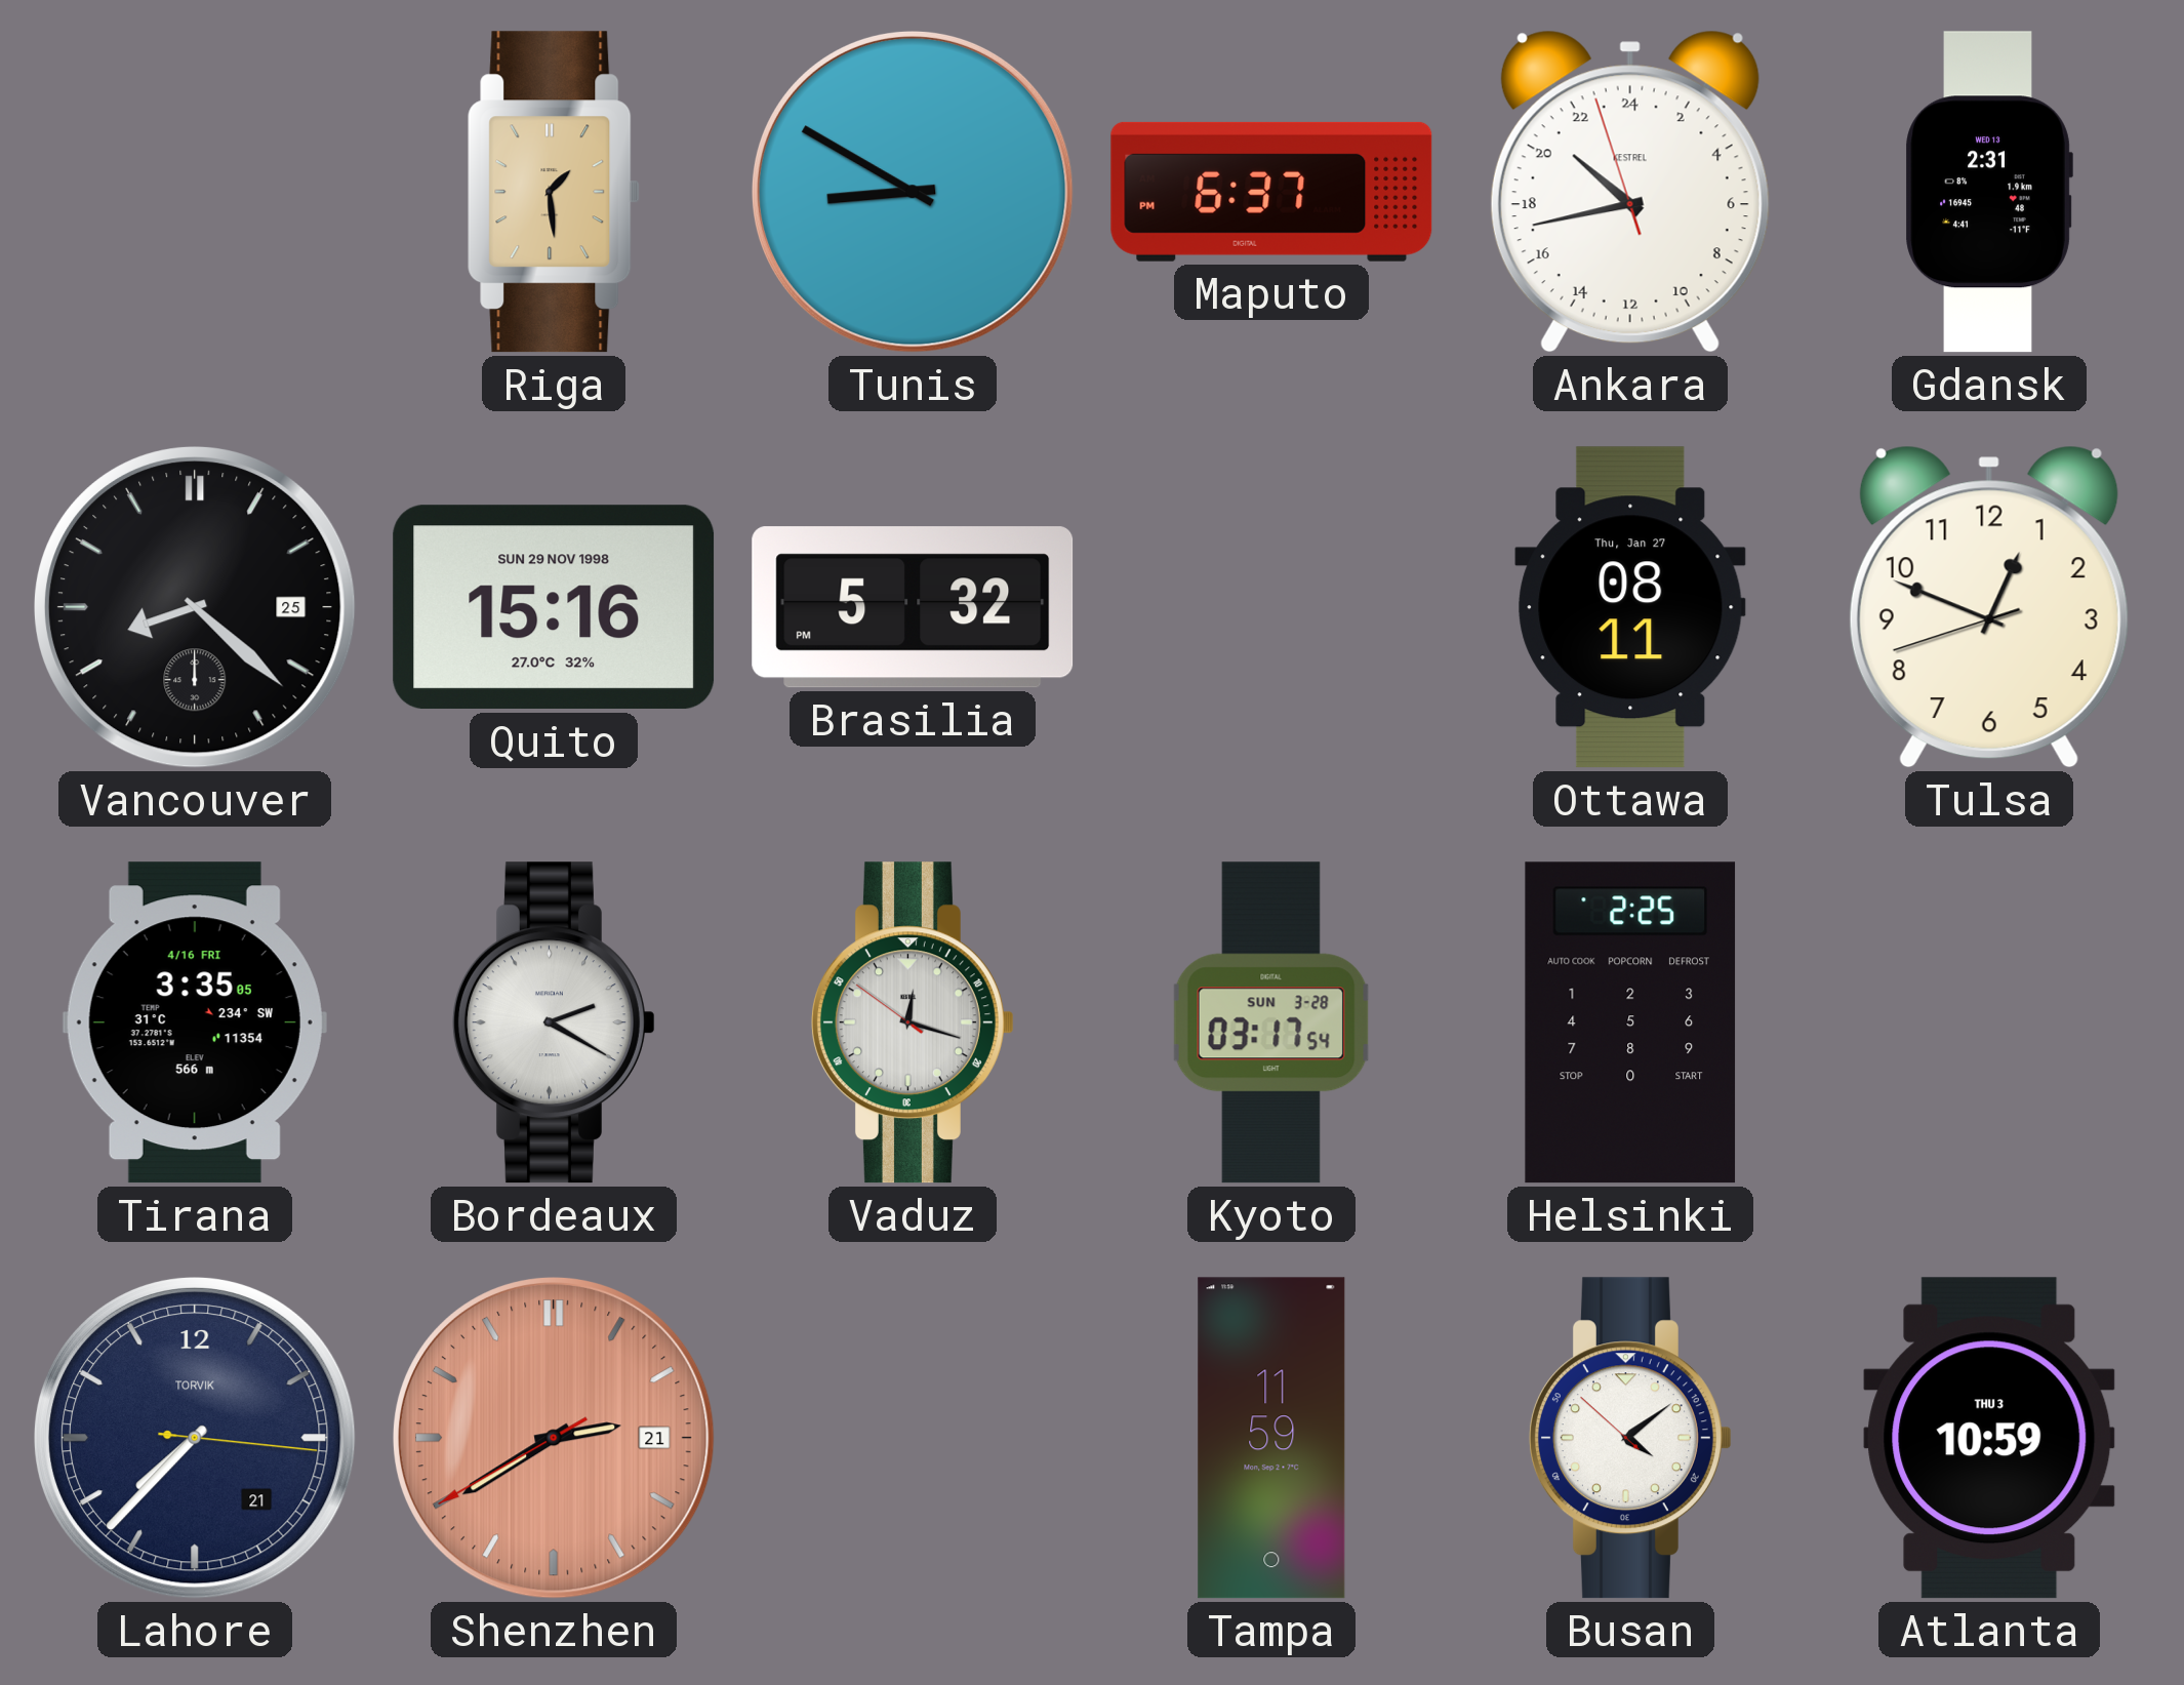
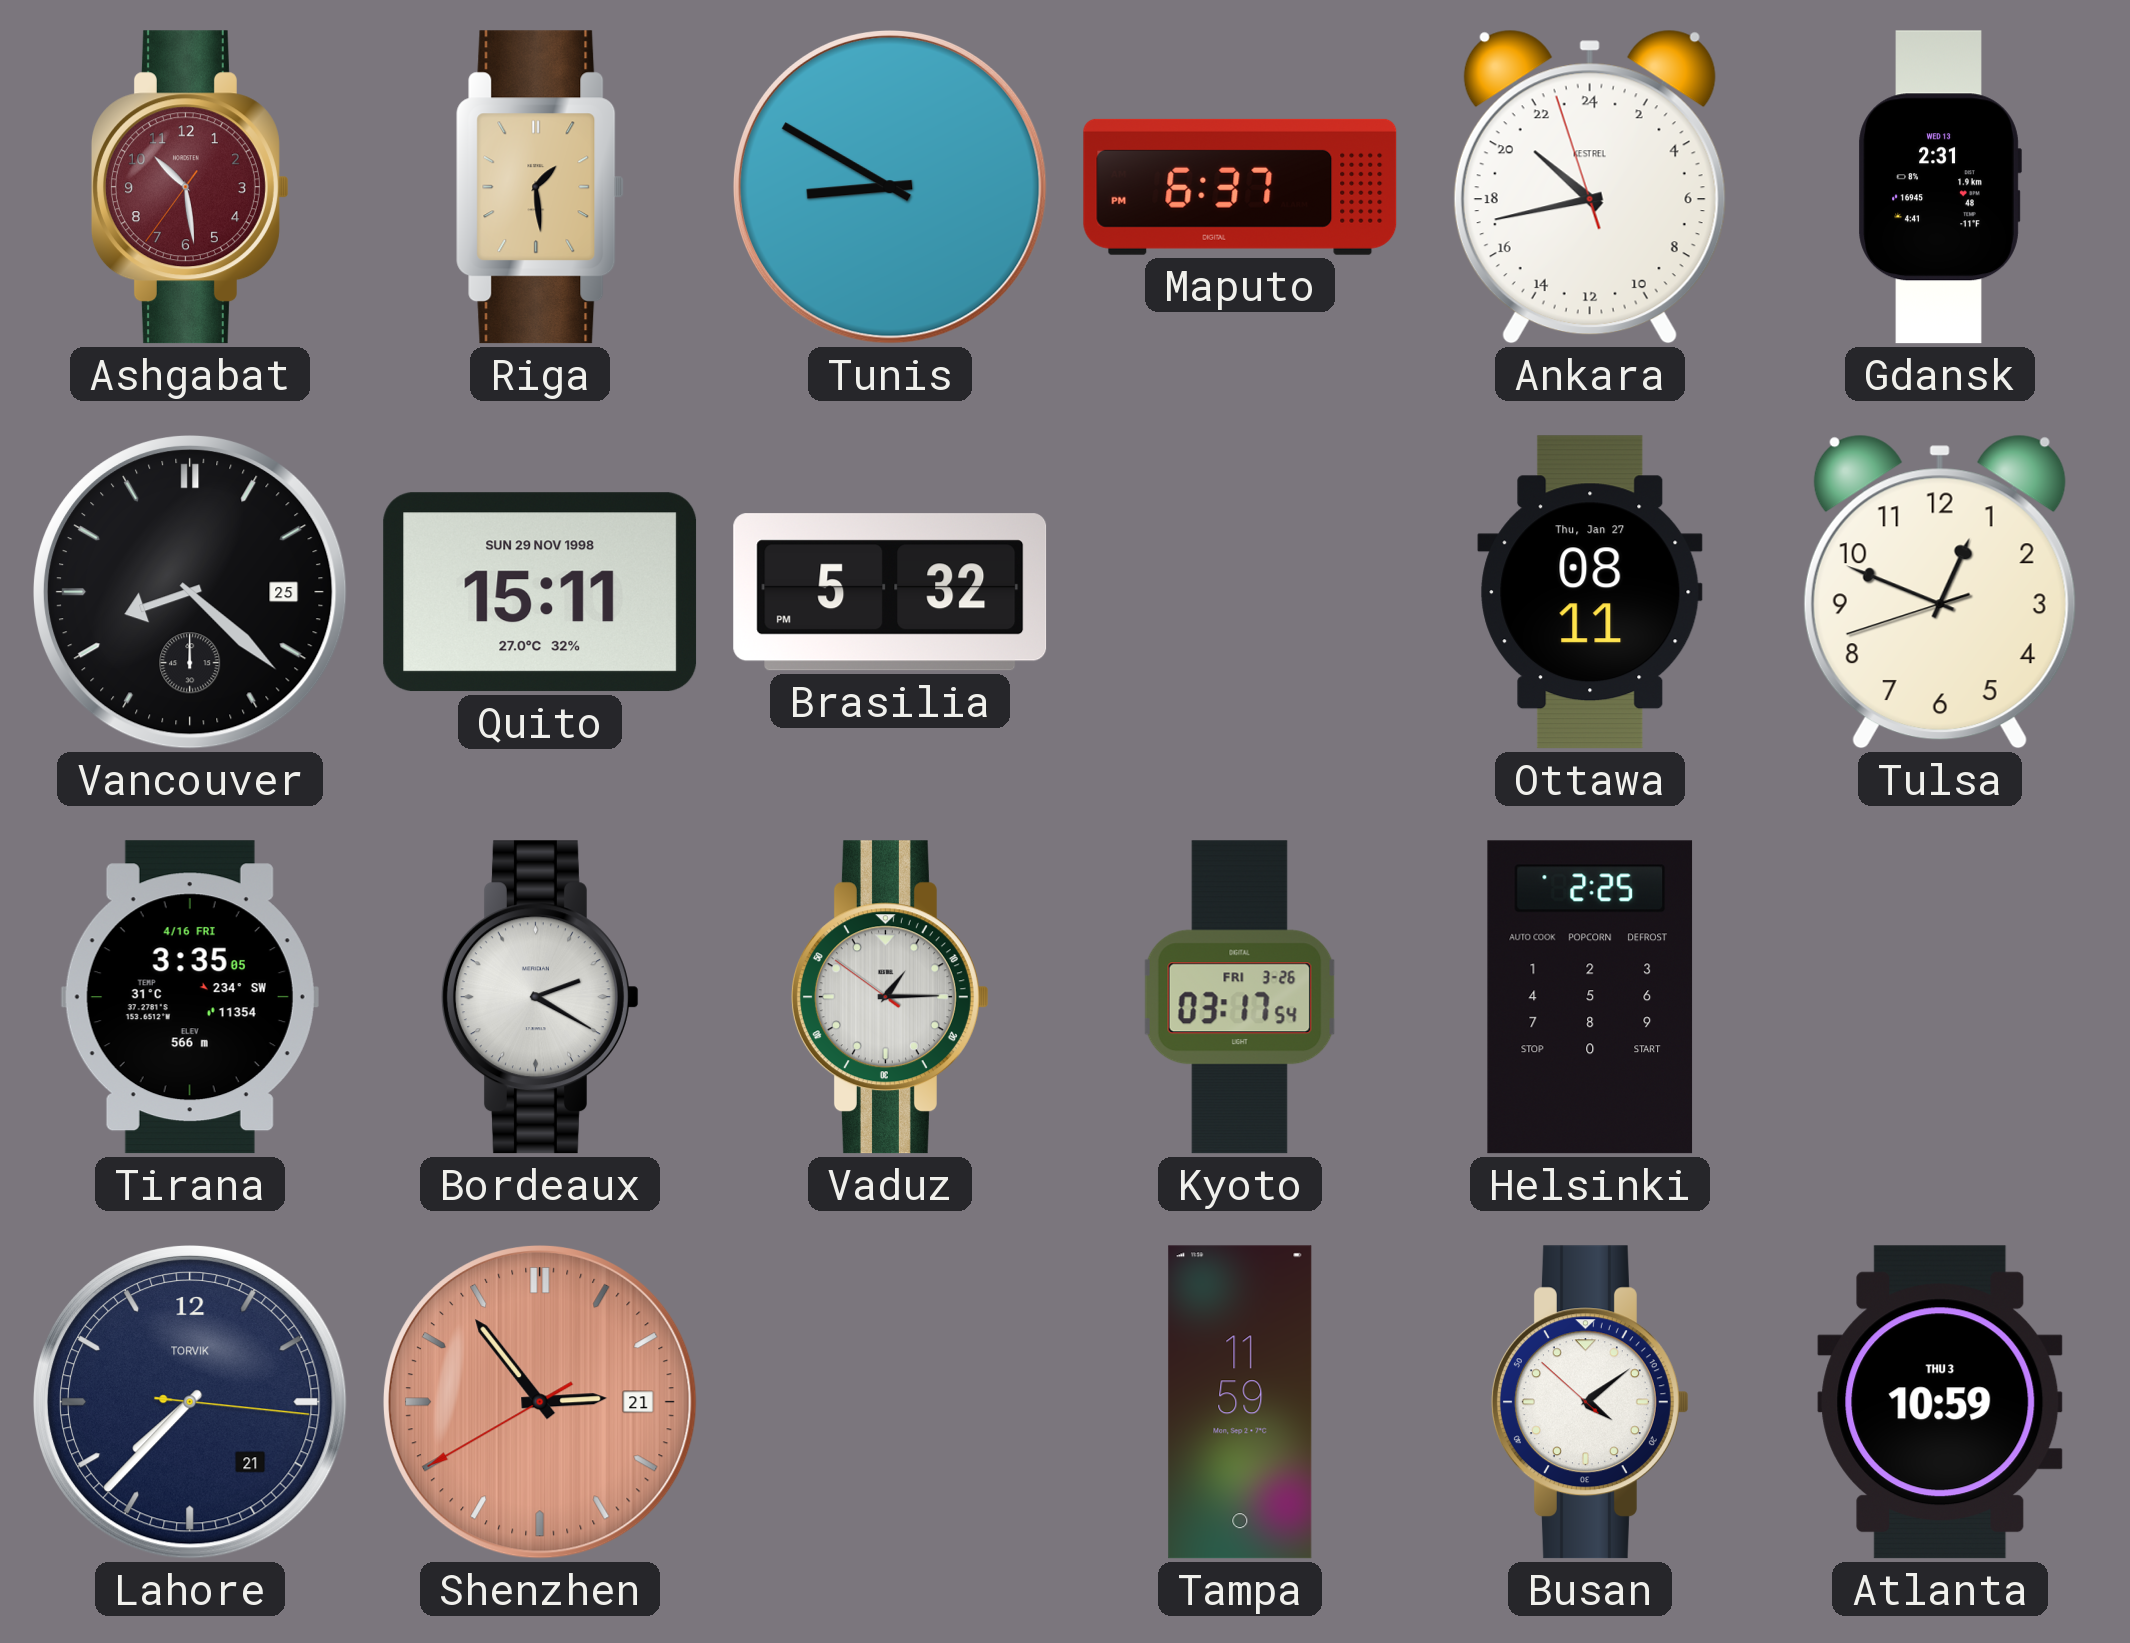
Ashgabat: none -> 10:28
Quito: 15:16 -> 15:11
Vaduz: 12:17 -> 1:14
Kyoto date: SUN 3-28 -> FRI 3-26
Shenzhen: 2:39 -> 2:53
